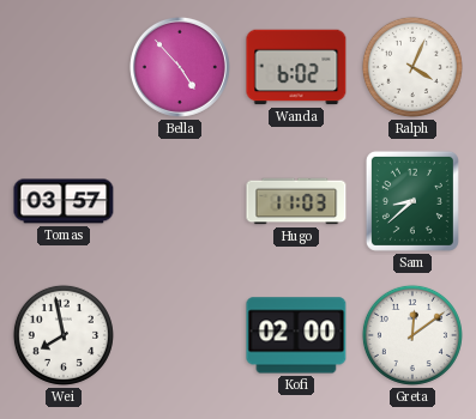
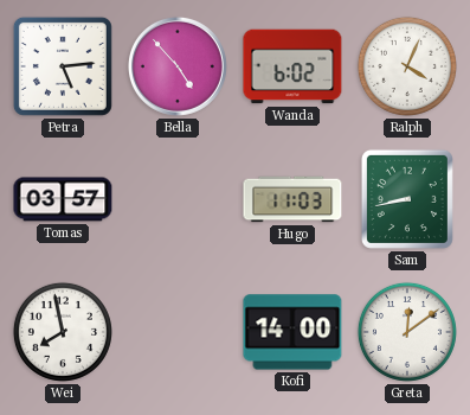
Petra: none -> 5:14
Sam: 8:38 -> 8:43
Kofi: 02:00 -> 14:00
